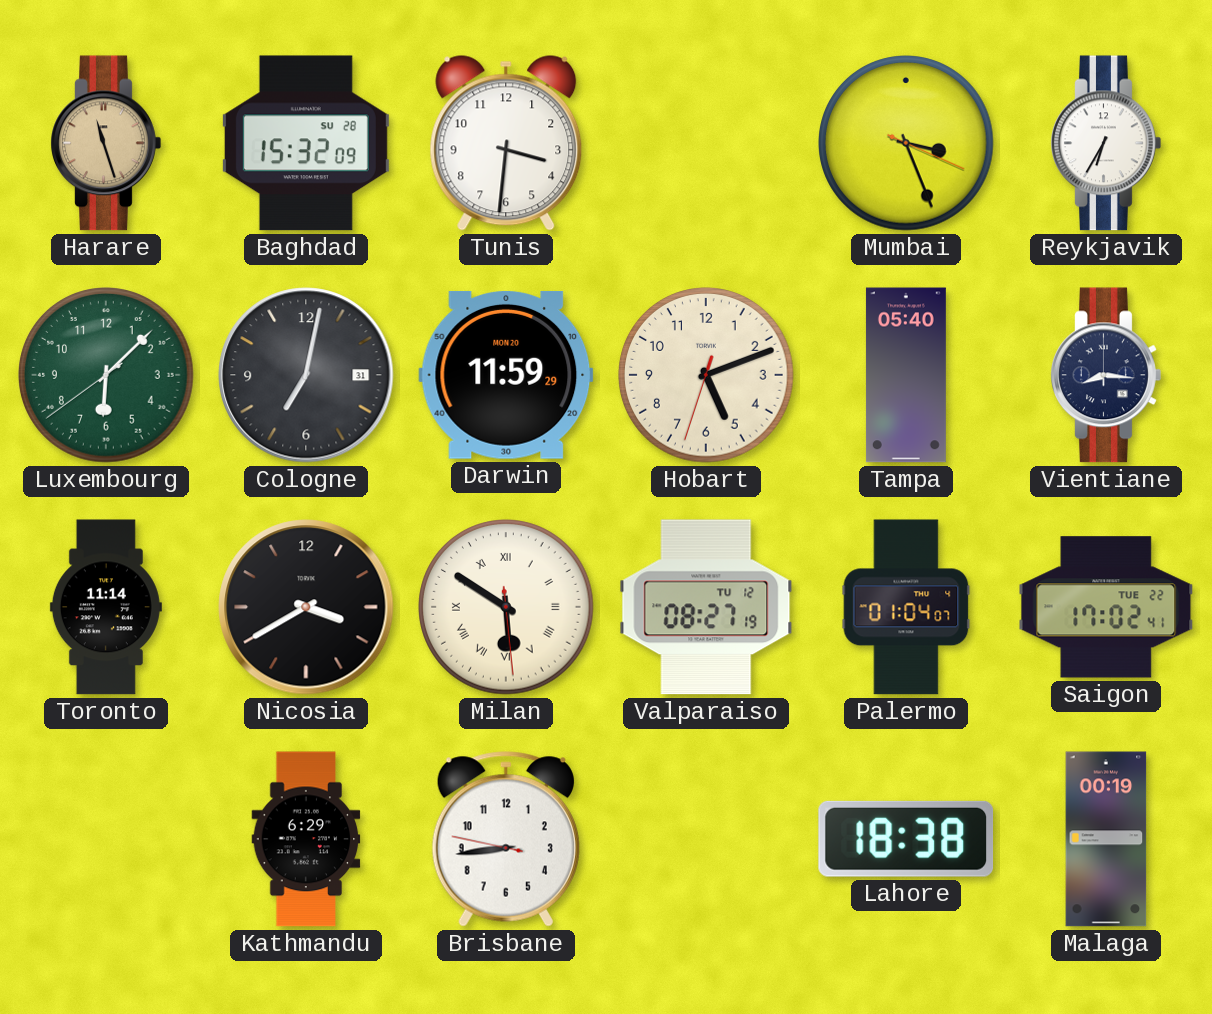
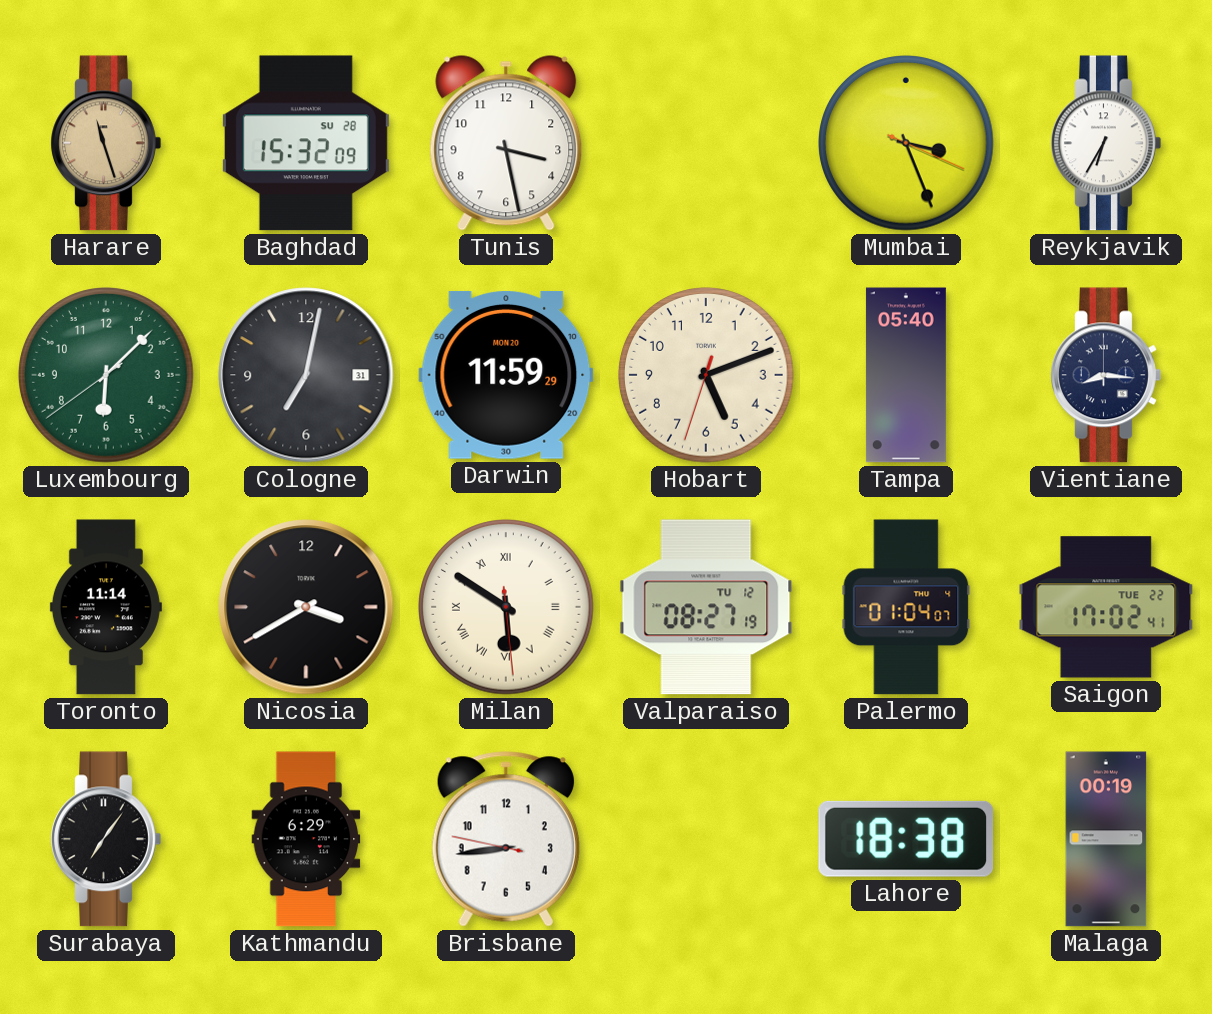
Tunis: 3:31 -> 3:28
Surabaya: none -> 7:06
